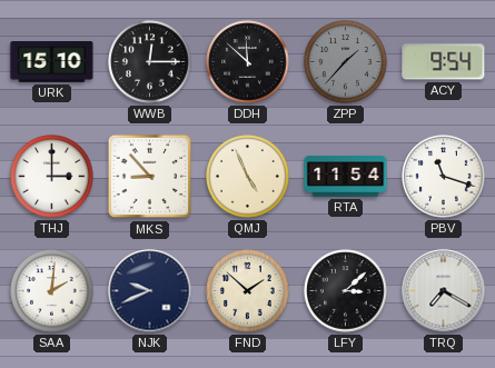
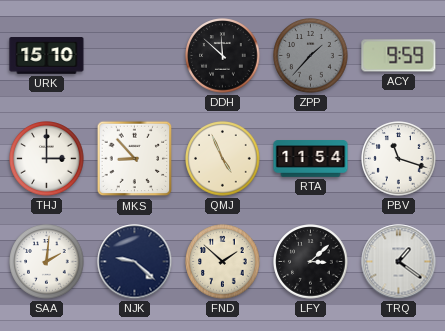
WWB: 12:15 -> none
ACY: 9:54 -> 9:59
NJK: 9:41 -> 9:22
TRQ: 7:20 -> 1:21
